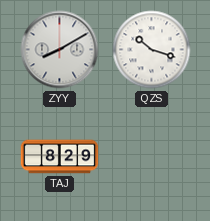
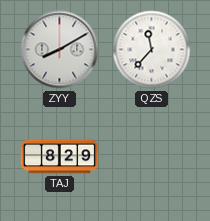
QZS: 10:18 -> 11:37
